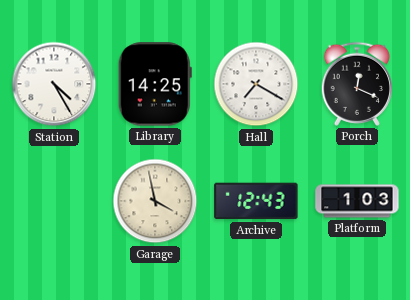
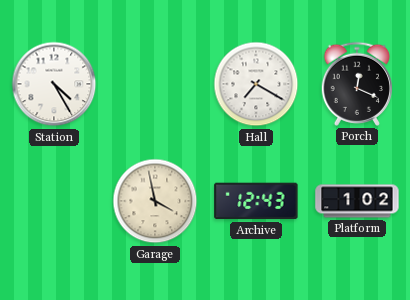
Library: 14:25 -> none
Platform: 1:03 -> 1:02
